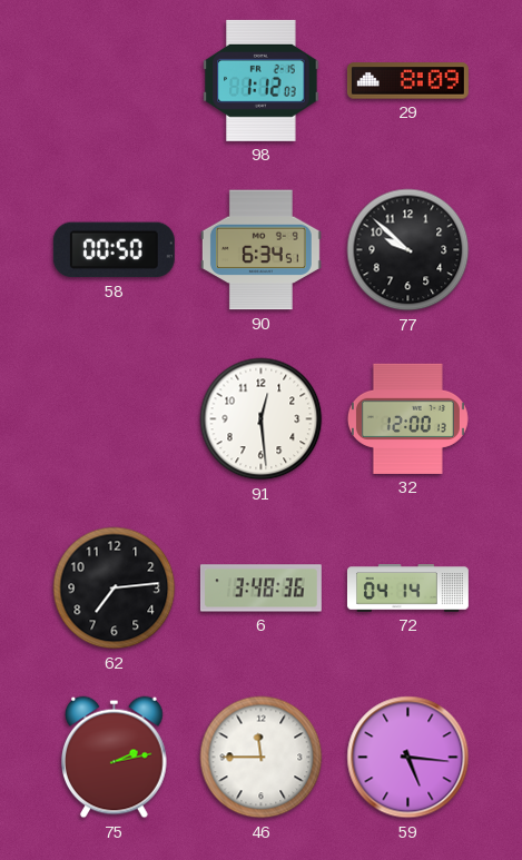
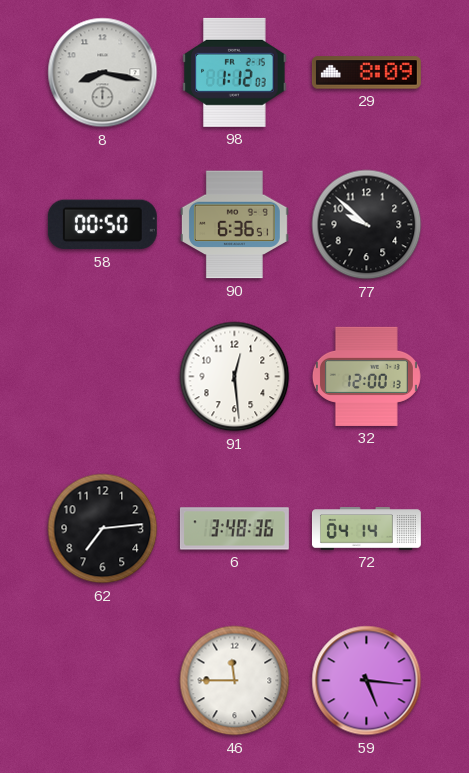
8: none -> 8:17
90: 6:34 -> 6:36
75: 2:13 -> none
